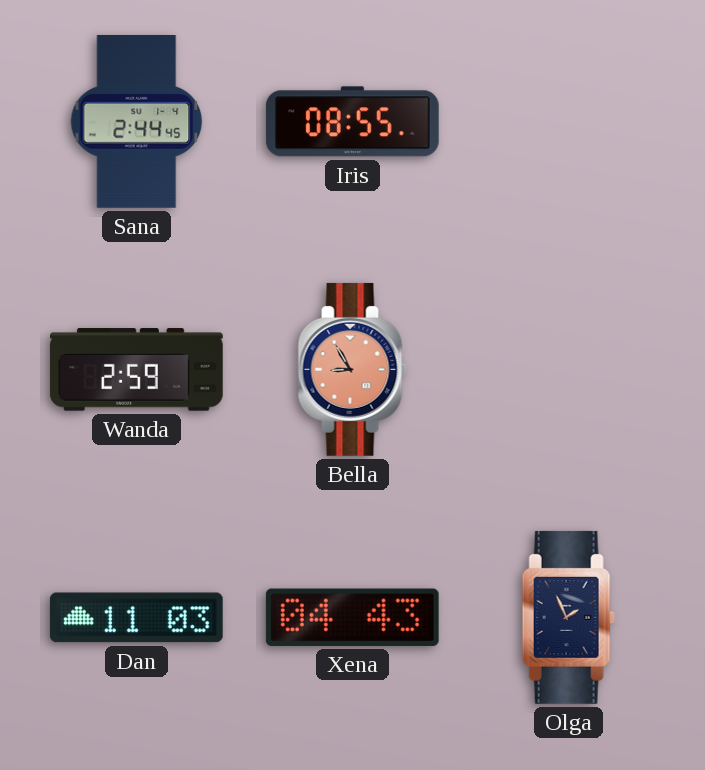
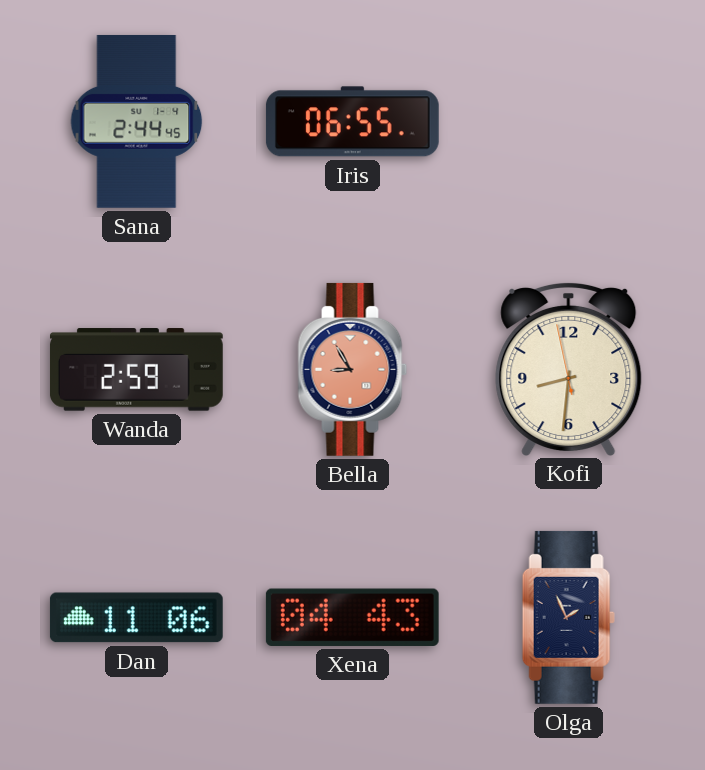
Iris: 08:55 -> 06:55
Kofi: none -> 8:30
Dan: 11:03 -> 11:06
